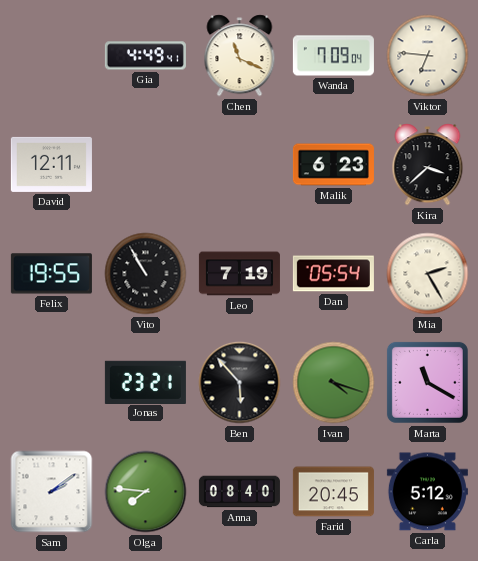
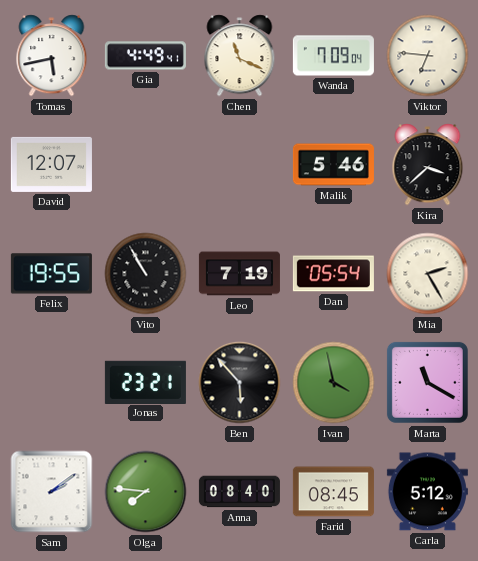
Tomas: none -> 5:43
David: 12:11 -> 12:07
Malik: 6:23 -> 5:46
Ivan: 4:18 -> 3:58
Farid: 20:45 -> 08:45
